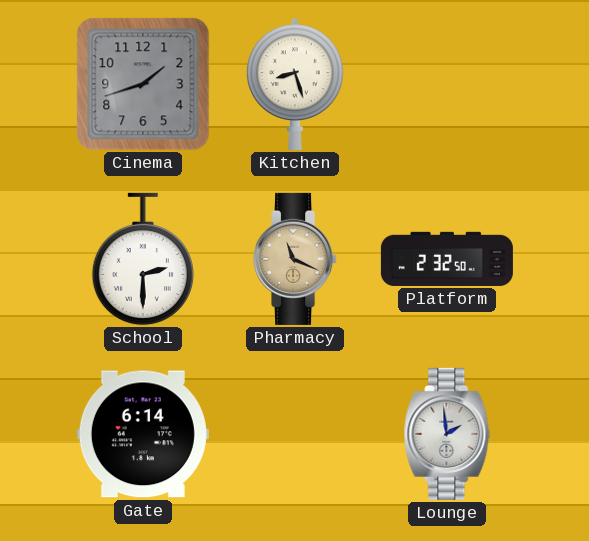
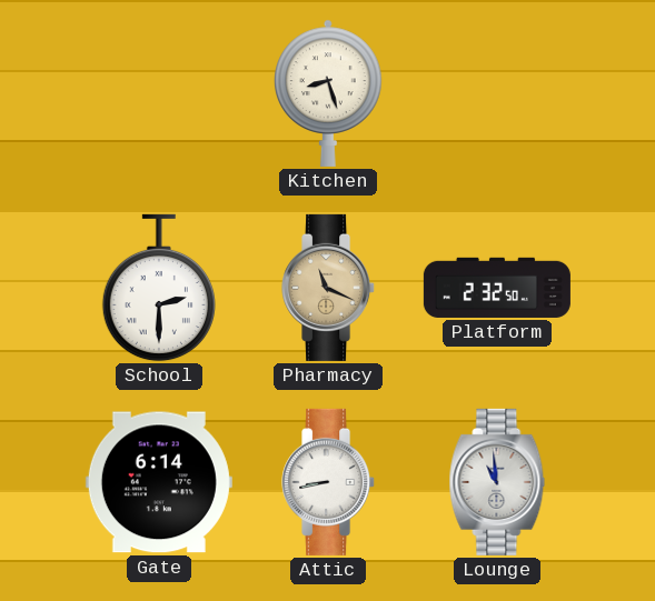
Cinema: 1:42 -> none
Attic: none -> 8:43
Lounge: 1:59 -> 10:59
